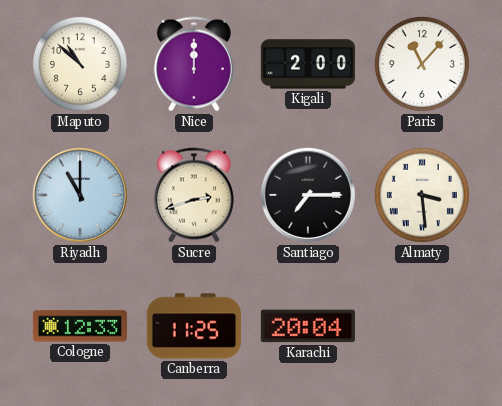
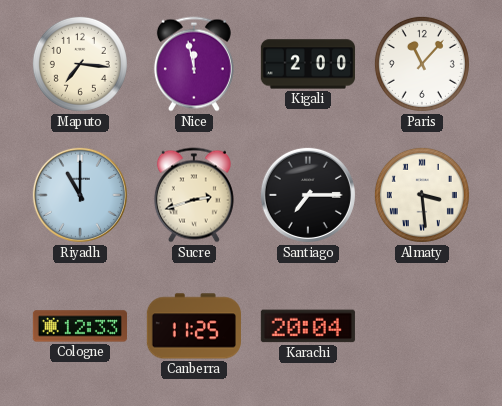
Maputo: 10:52 -> 7:16
Nice: 12:00 -> 11:58
